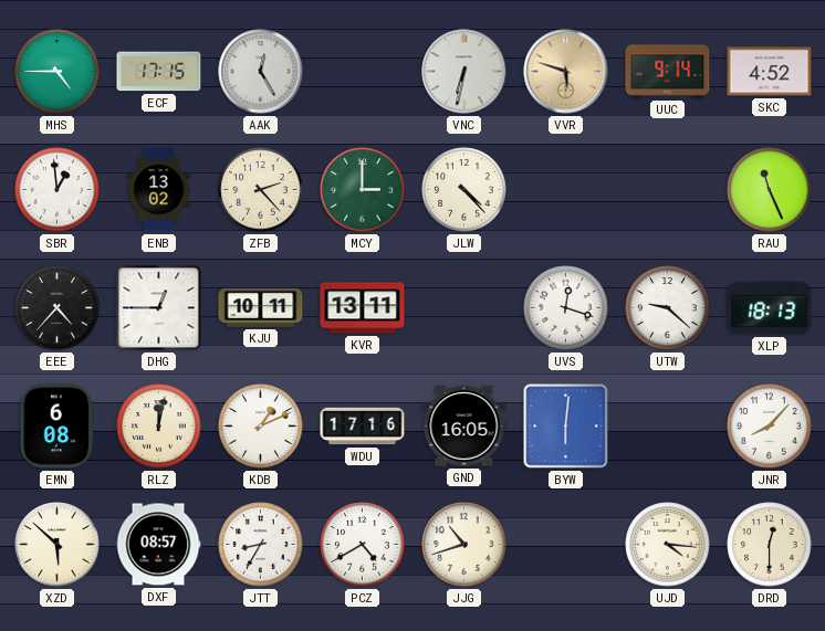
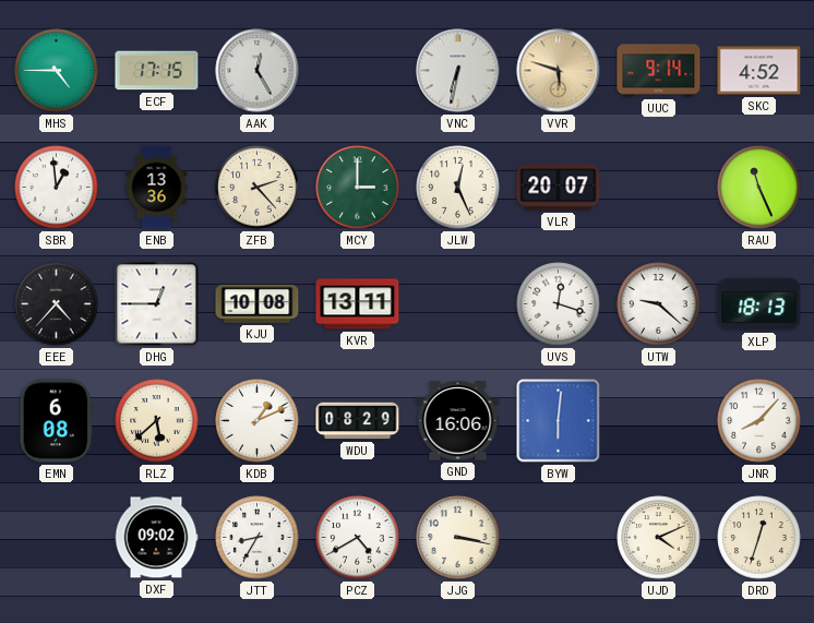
ENB: 13:02 -> 13:36
JLW: 4:23 -> 12:26
VLR: none -> 20:07
KJU: 10:11 -> 10:08
RLZ: 12:02 -> 5:38
WDU: 17:16 -> 08:29
GND: 16:05 -> 16:06
XZD: 5:52 -> none
DXF: 08:57 -> 09:02
JJG: 10:42 -> 3:17
UJD: 4:16 -> 4:11
DRD: 12:30 -> 12:33
